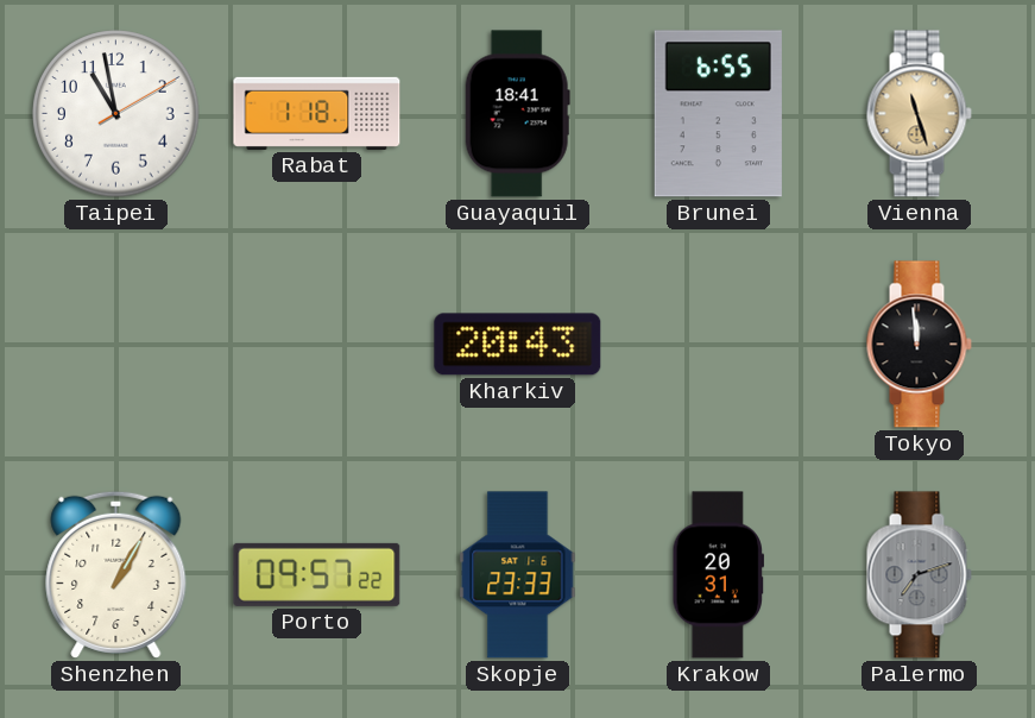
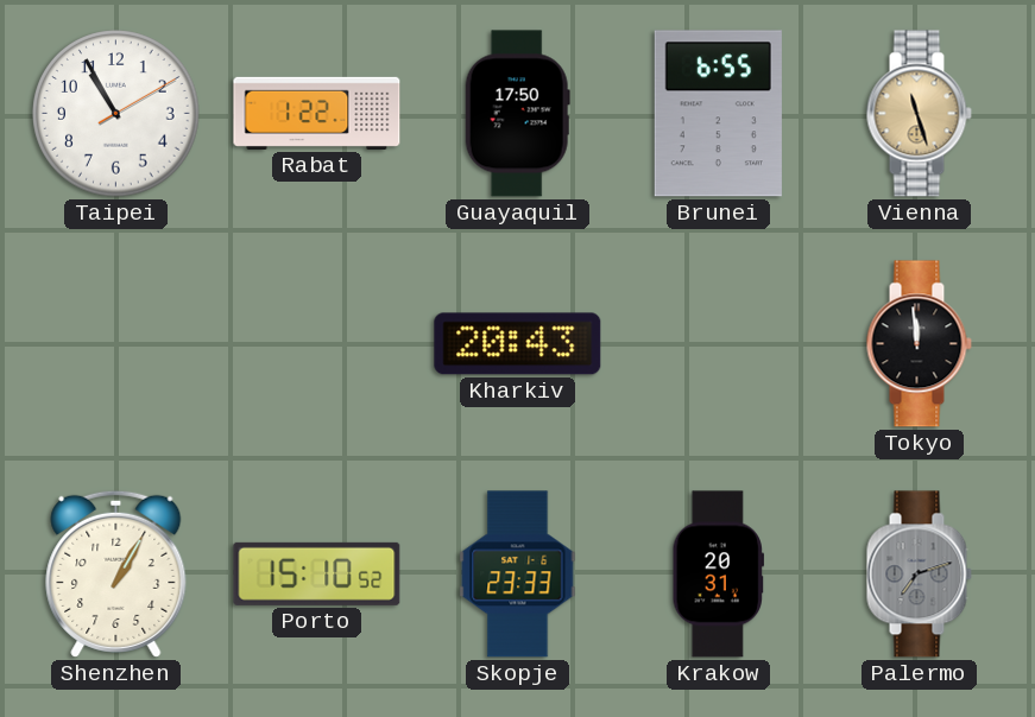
Taipei: 10:58 -> 10:55
Rabat: 1:18 -> 1:22
Guayaquil: 18:41 -> 17:50
Porto: 09:57 -> 15:10
